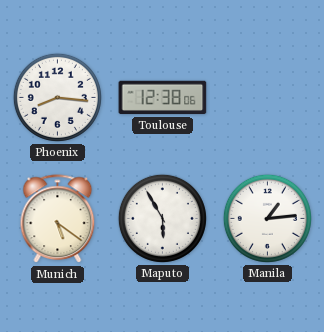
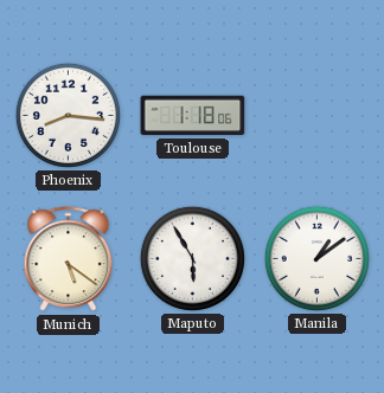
Toulouse: 12:38 -> 1:18
Manila: 1:14 -> 1:09
